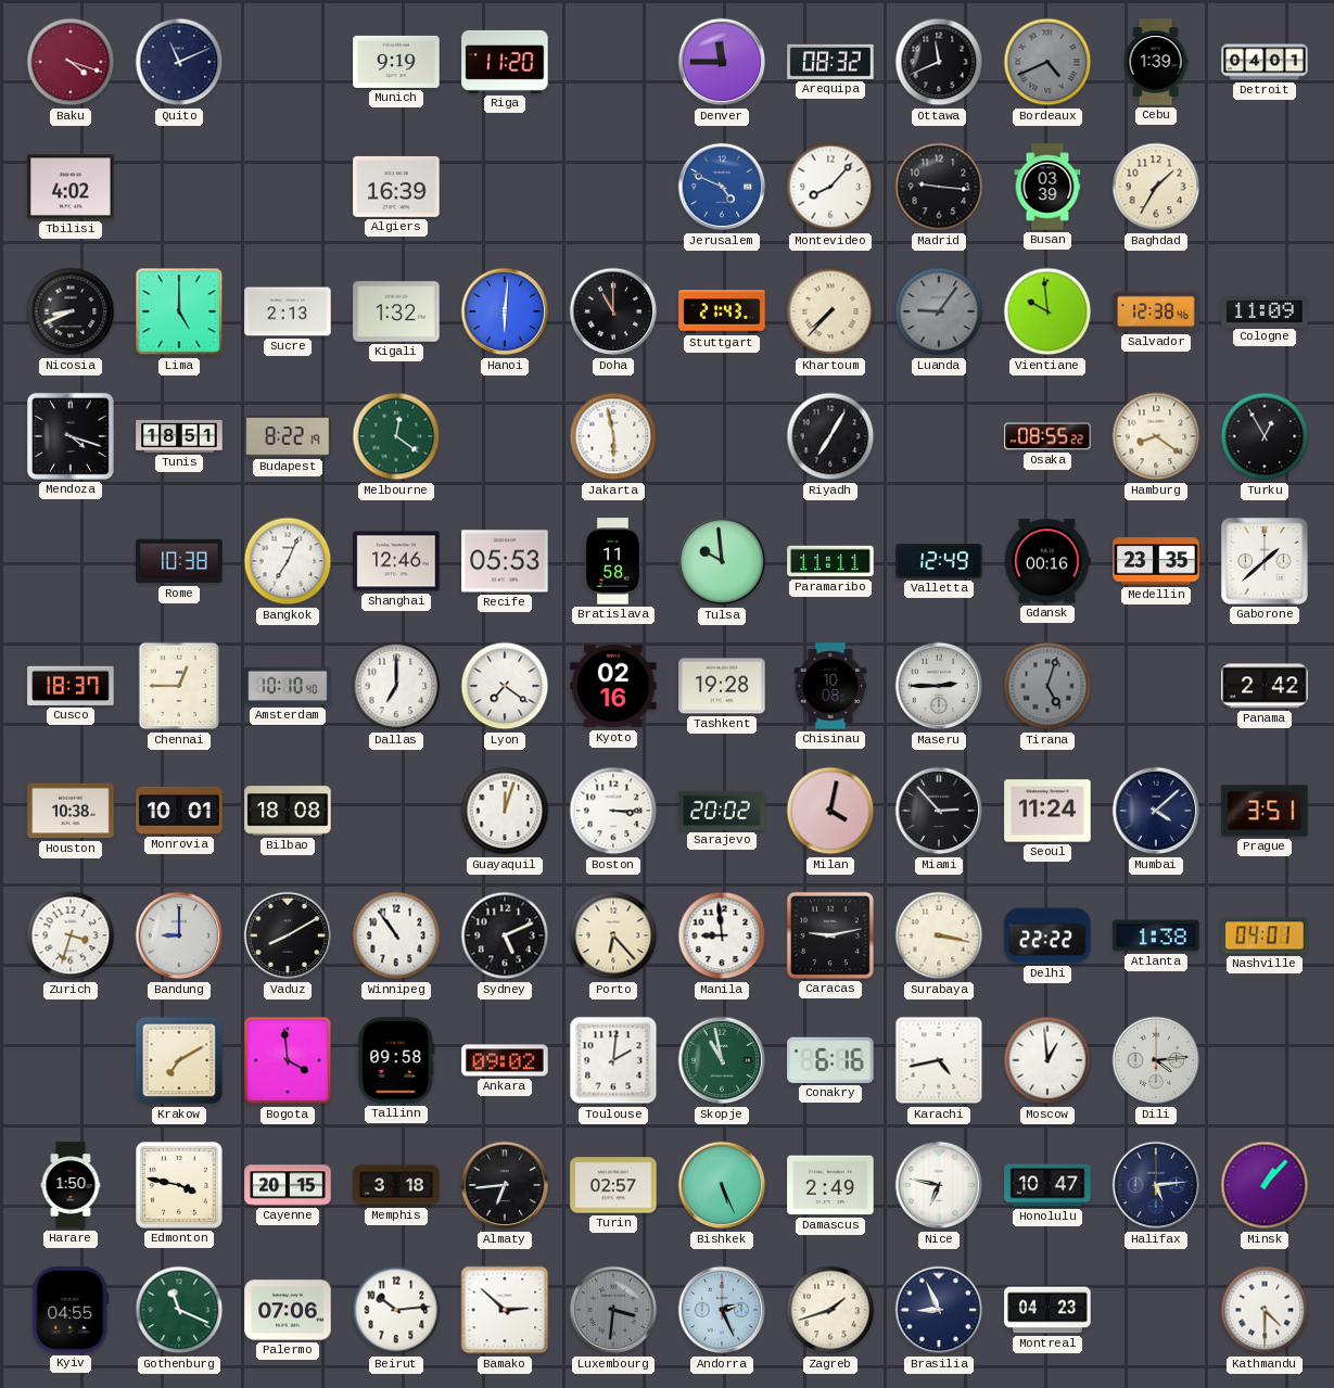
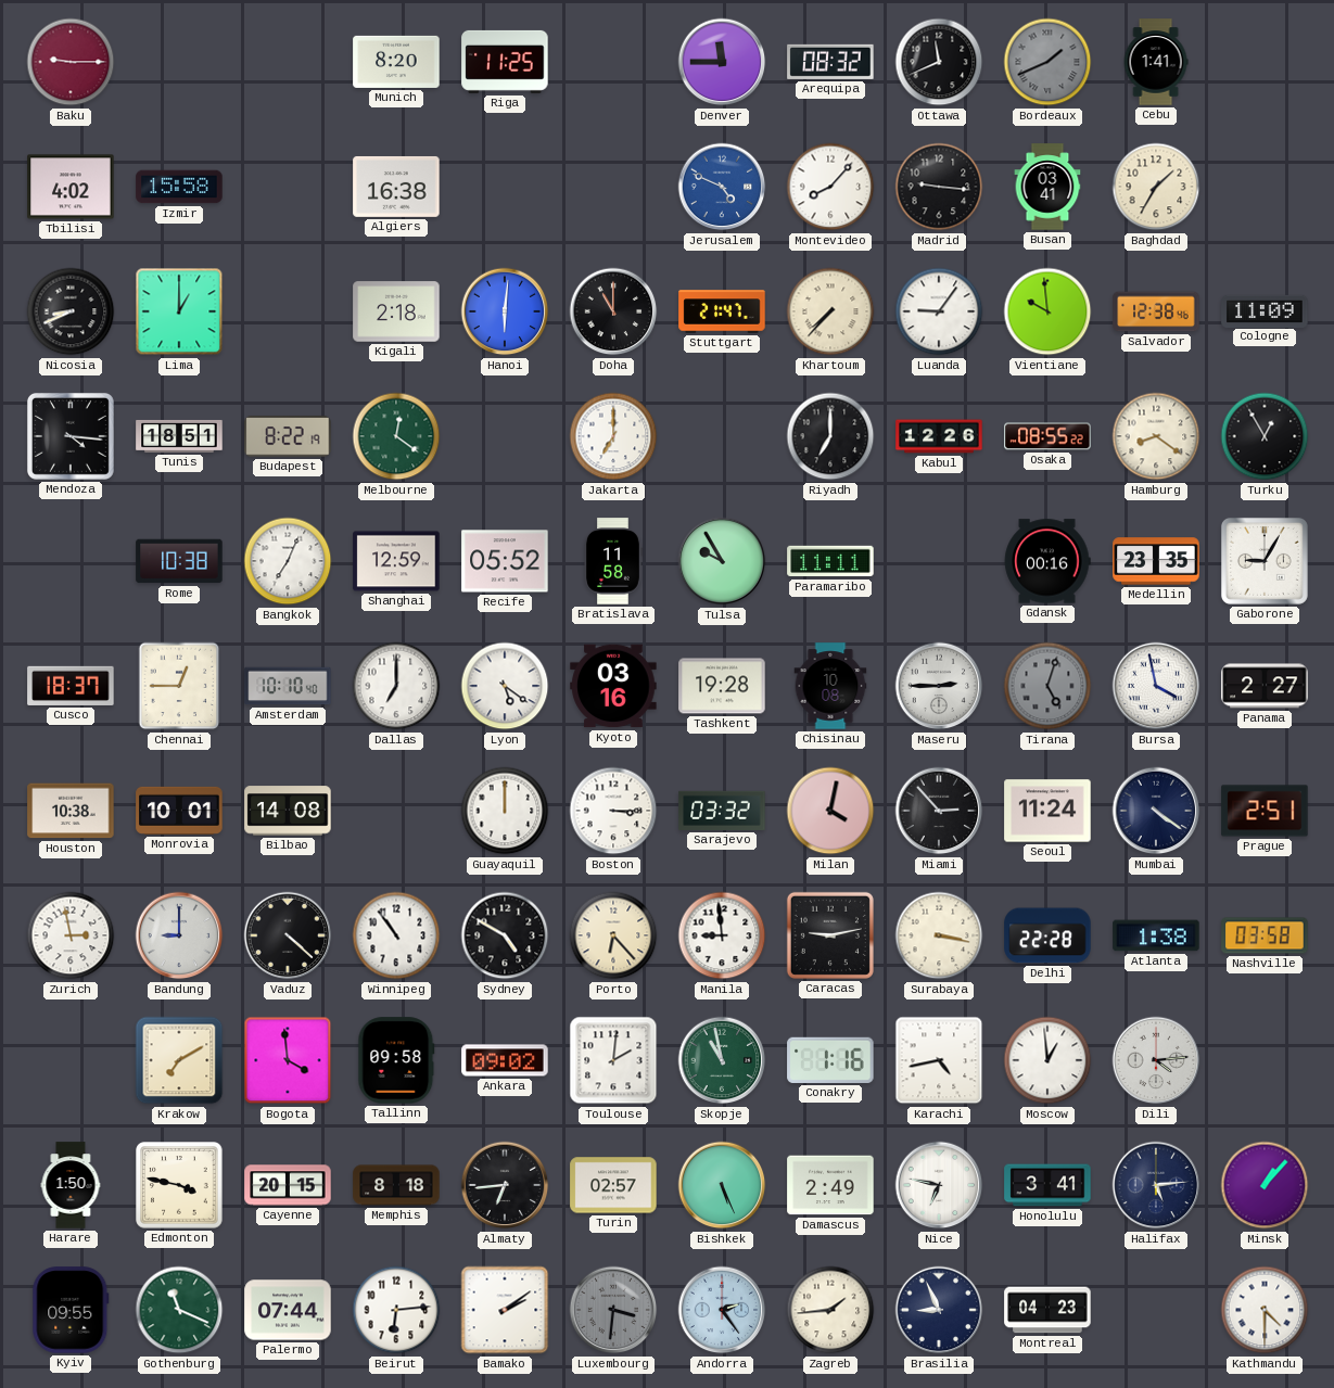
Baku: 4:18 -> 9:15
Quito: 11:11 -> none
Munich: 9:19 -> 8:20
Riga: 11:20 -> 11:25
Bordeaux: 4:41 -> 1:41
Cebu: 1:39 -> 1:41
Detroit: 04:01 -> none
Izmir: none -> 15:58
Algiers: 16:39 -> 16:38
Busan: 03:39 -> 03:41
Lima: 5:00 -> 1:00
Sucre: 2:13 -> none
Kigali: 1:32 -> 2:18
Stuttgart: 21:43 -> 21:47
Luanda dial: grey -> white
Mendoza: 4:18 -> 4:16
Jakarta: 5:58 -> 7:00
Riyadh: 7:05 -> 7:00
Kabul: none -> 12:26
Shanghai: 12:46 -> 12:59
Recife: 05:53 -> 05:52
Tulsa: 9:59 -> 9:55
Valletta: 12:49 -> none
Gaborone: 1:38 -> 9:05
Lyon: 7:21 -> 5:21
Kyoto: 02:16 -> 03:16
Bursa: none -> 3:58
Panama: 2:42 -> 2:27
Bilbao: 18:08 -> 14:08
Guayaquil: 12:03 -> 12:00
Sarajevo: 20:02 -> 03:32
Mumbai: 4:08 -> 4:21
Prague: 3:51 -> 2:51
Zurich: 3:33 -> 2:58
Vaduz: 8:10 -> 4:22
Sydney: 5:11 -> 4:50
Delhi: 22:22 -> 22:28
Nashville: 04:01 -> 03:58
Conakry: 6:16 -> 1:16
Memphis: 3:18 -> 8:18
Honolulu: 10:47 -> 3:41
Kyiv: 04:55 -> 09:55
Palermo: 07:06 -> 07:44
Beirut: 10:14 -> 6:14
Bamako: 2:52 -> 2:09
Andorra: 2:26 -> 2:24
Zagreb: 1:42 -> 1:44
